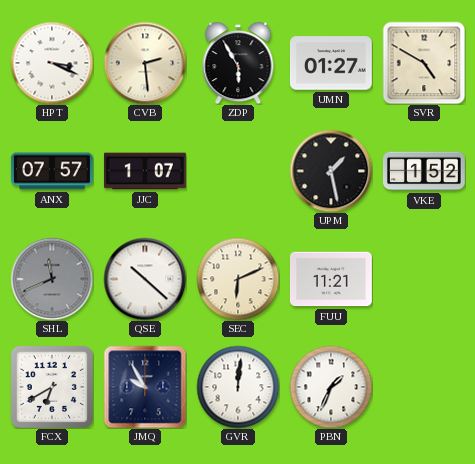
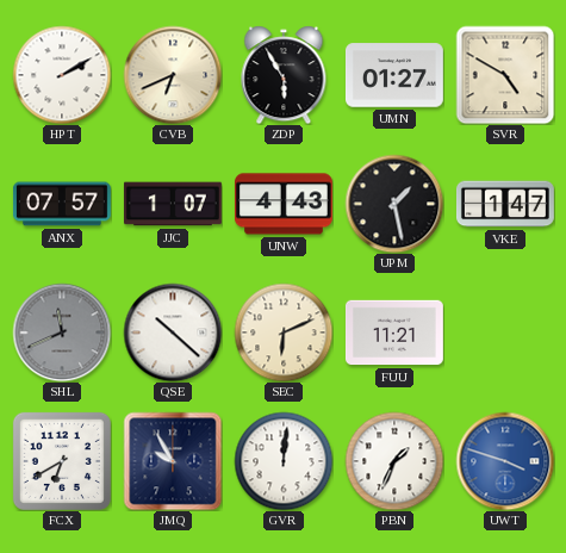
HPT: 3:19 -> 2:10
CVB: 2:29 -> 6:41
UNW: none -> 4:43
VKE: 1:52 -> 1:47
UWT: none -> 3:48
